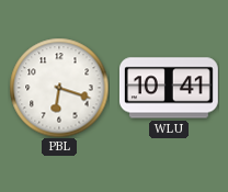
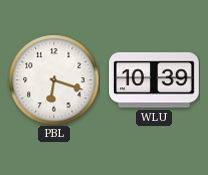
WLU: 10:41 -> 10:39
